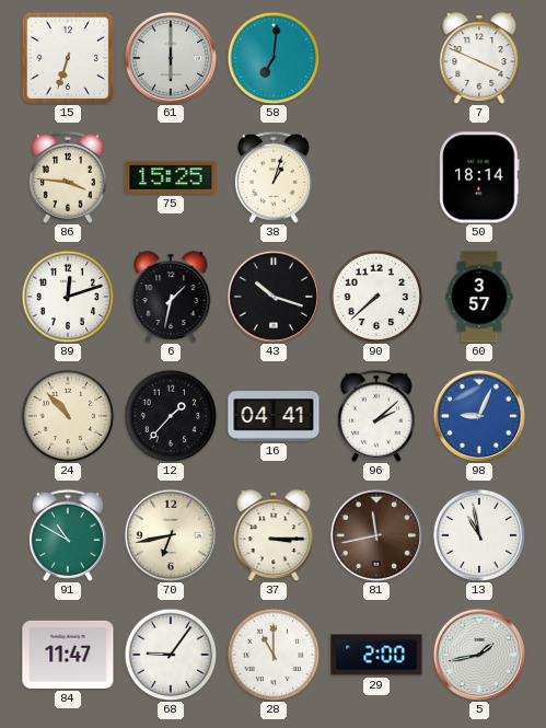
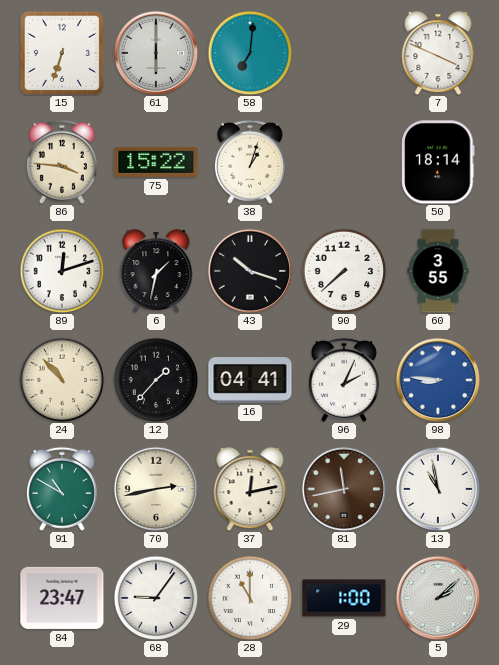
75: 15:25 -> 15:22
60: 3:57 -> 3:55
96: 2:08 -> 2:04
98: 9:04 -> 8:46
70: 6:43 -> 2:43
37: 3:15 -> 12:13
84: 11:47 -> 23:47
29: 2:00 -> 1:00
5: 1:43 -> 2:08
